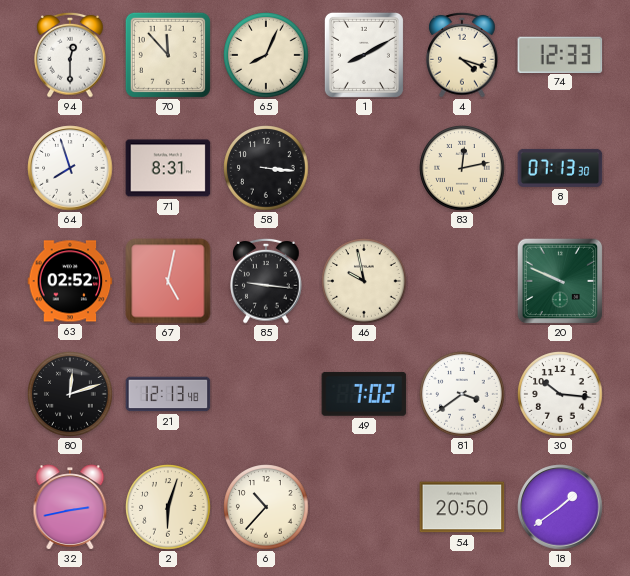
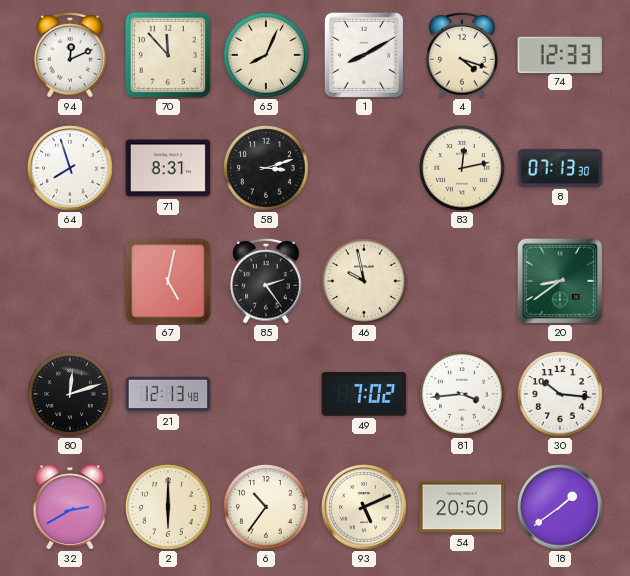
94: 12:30 -> 12:11
58: 3:16 -> 3:12
63: 02:52 -> none
85: 9:16 -> 2:24
20: 9:49 -> 8:39
81: 3:39 -> 3:44
32: 2:43 -> 2:40
2: 6:03 -> 6:00
6: 10:37 -> 10:36
93: none -> 5:11
